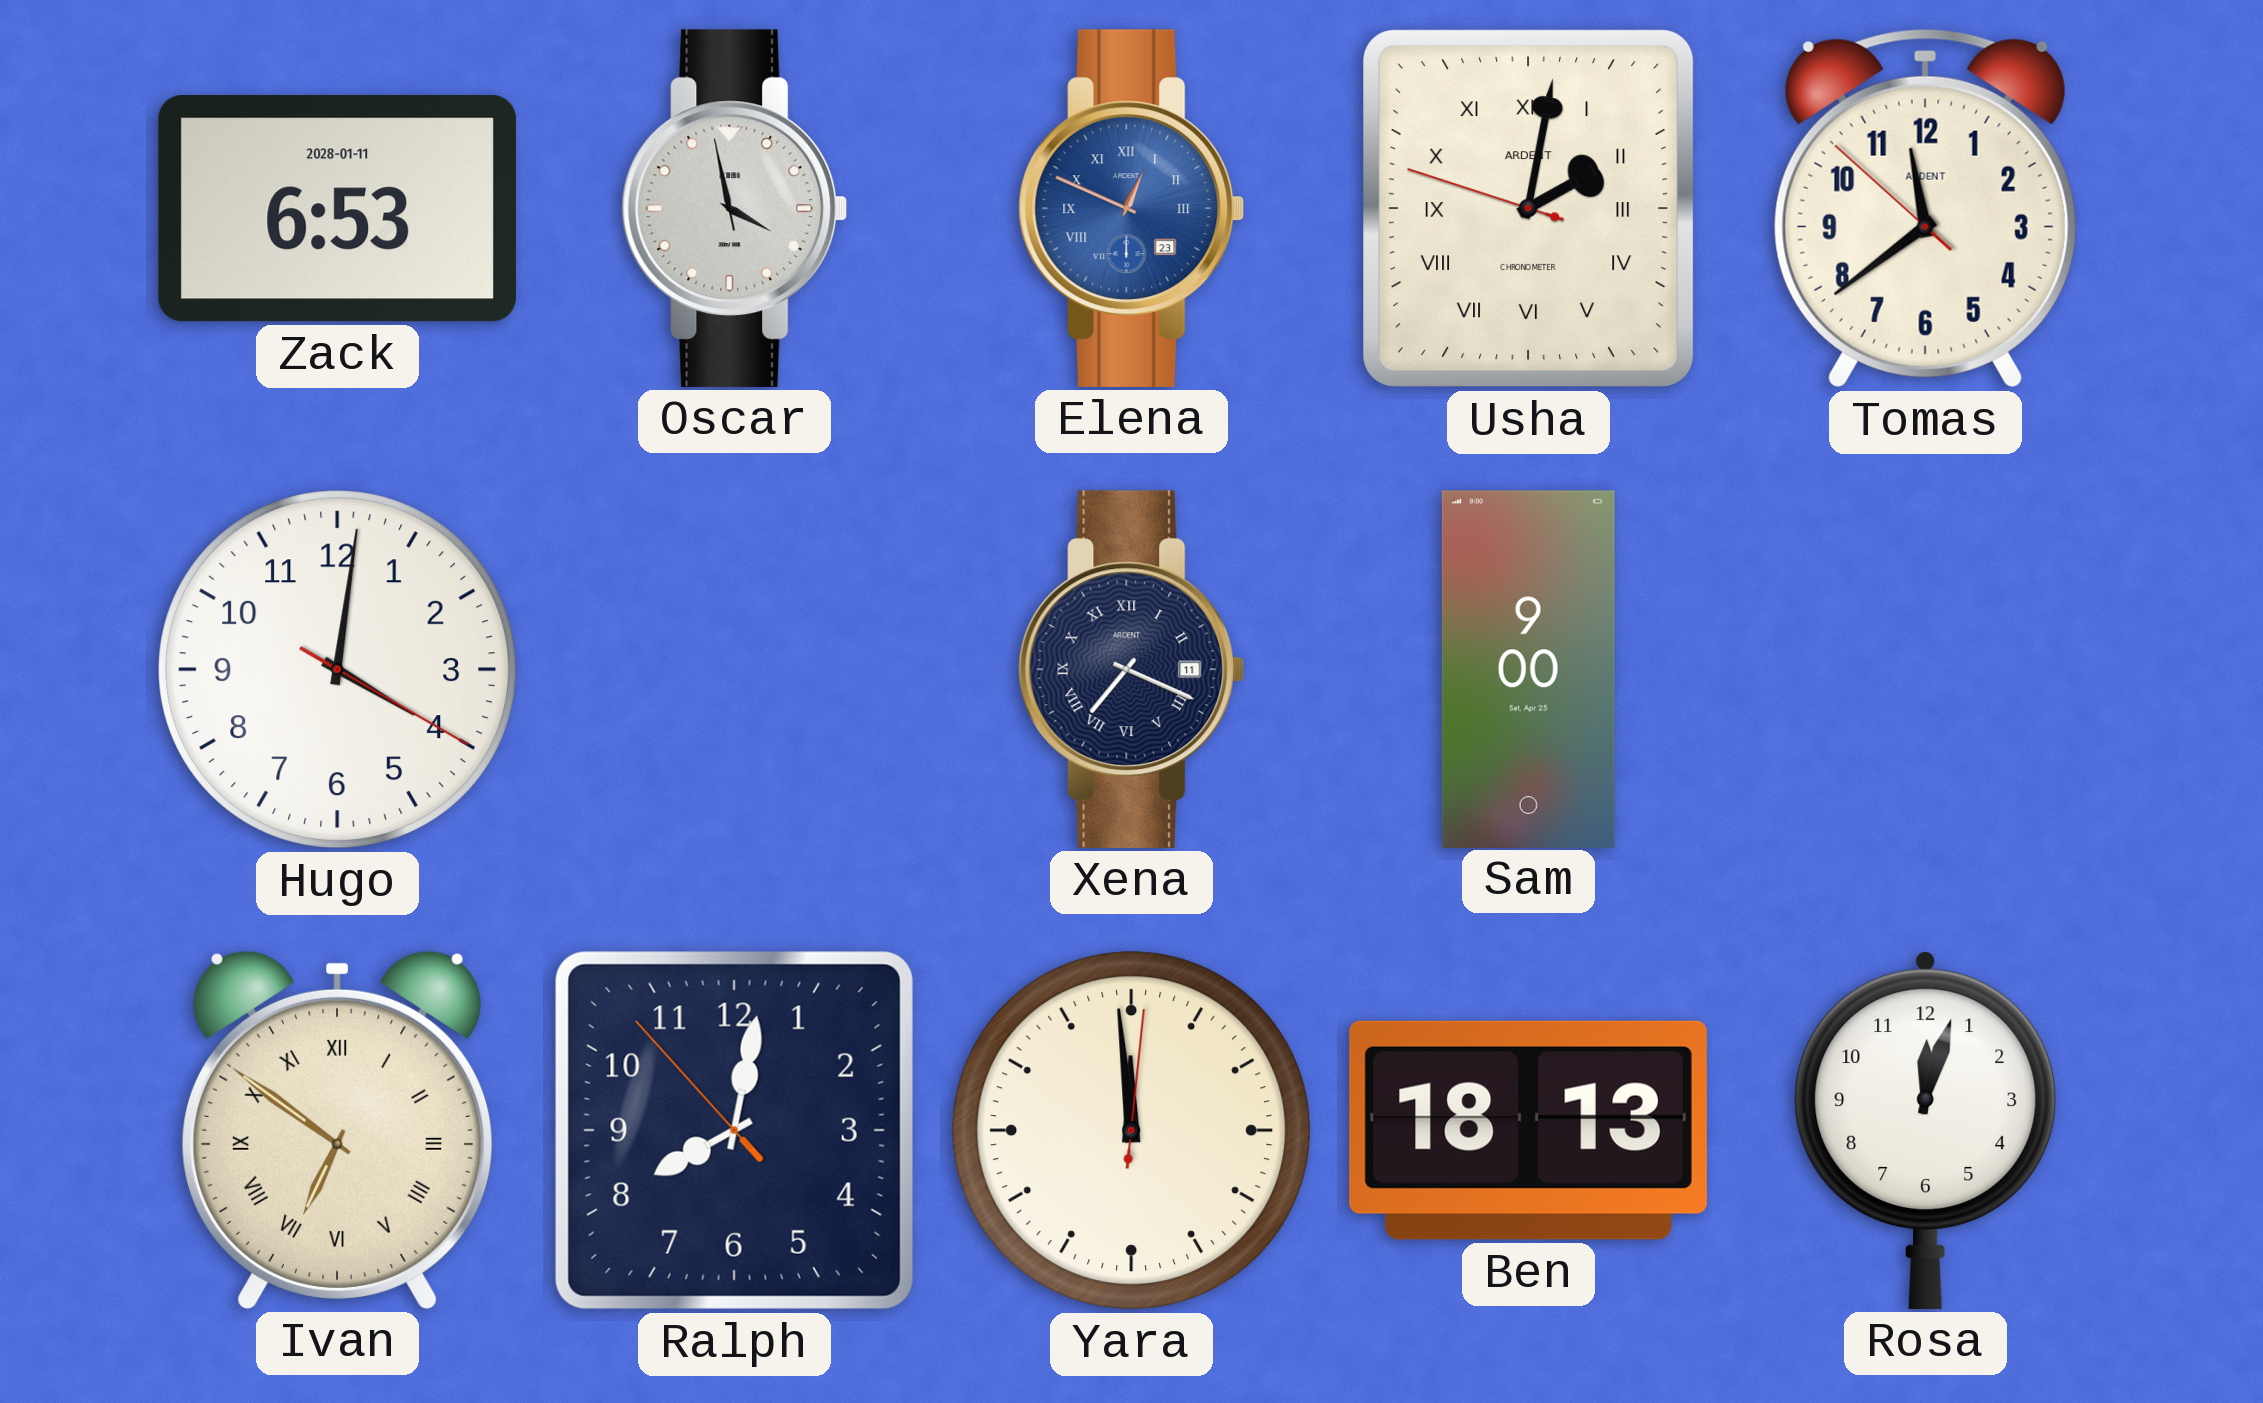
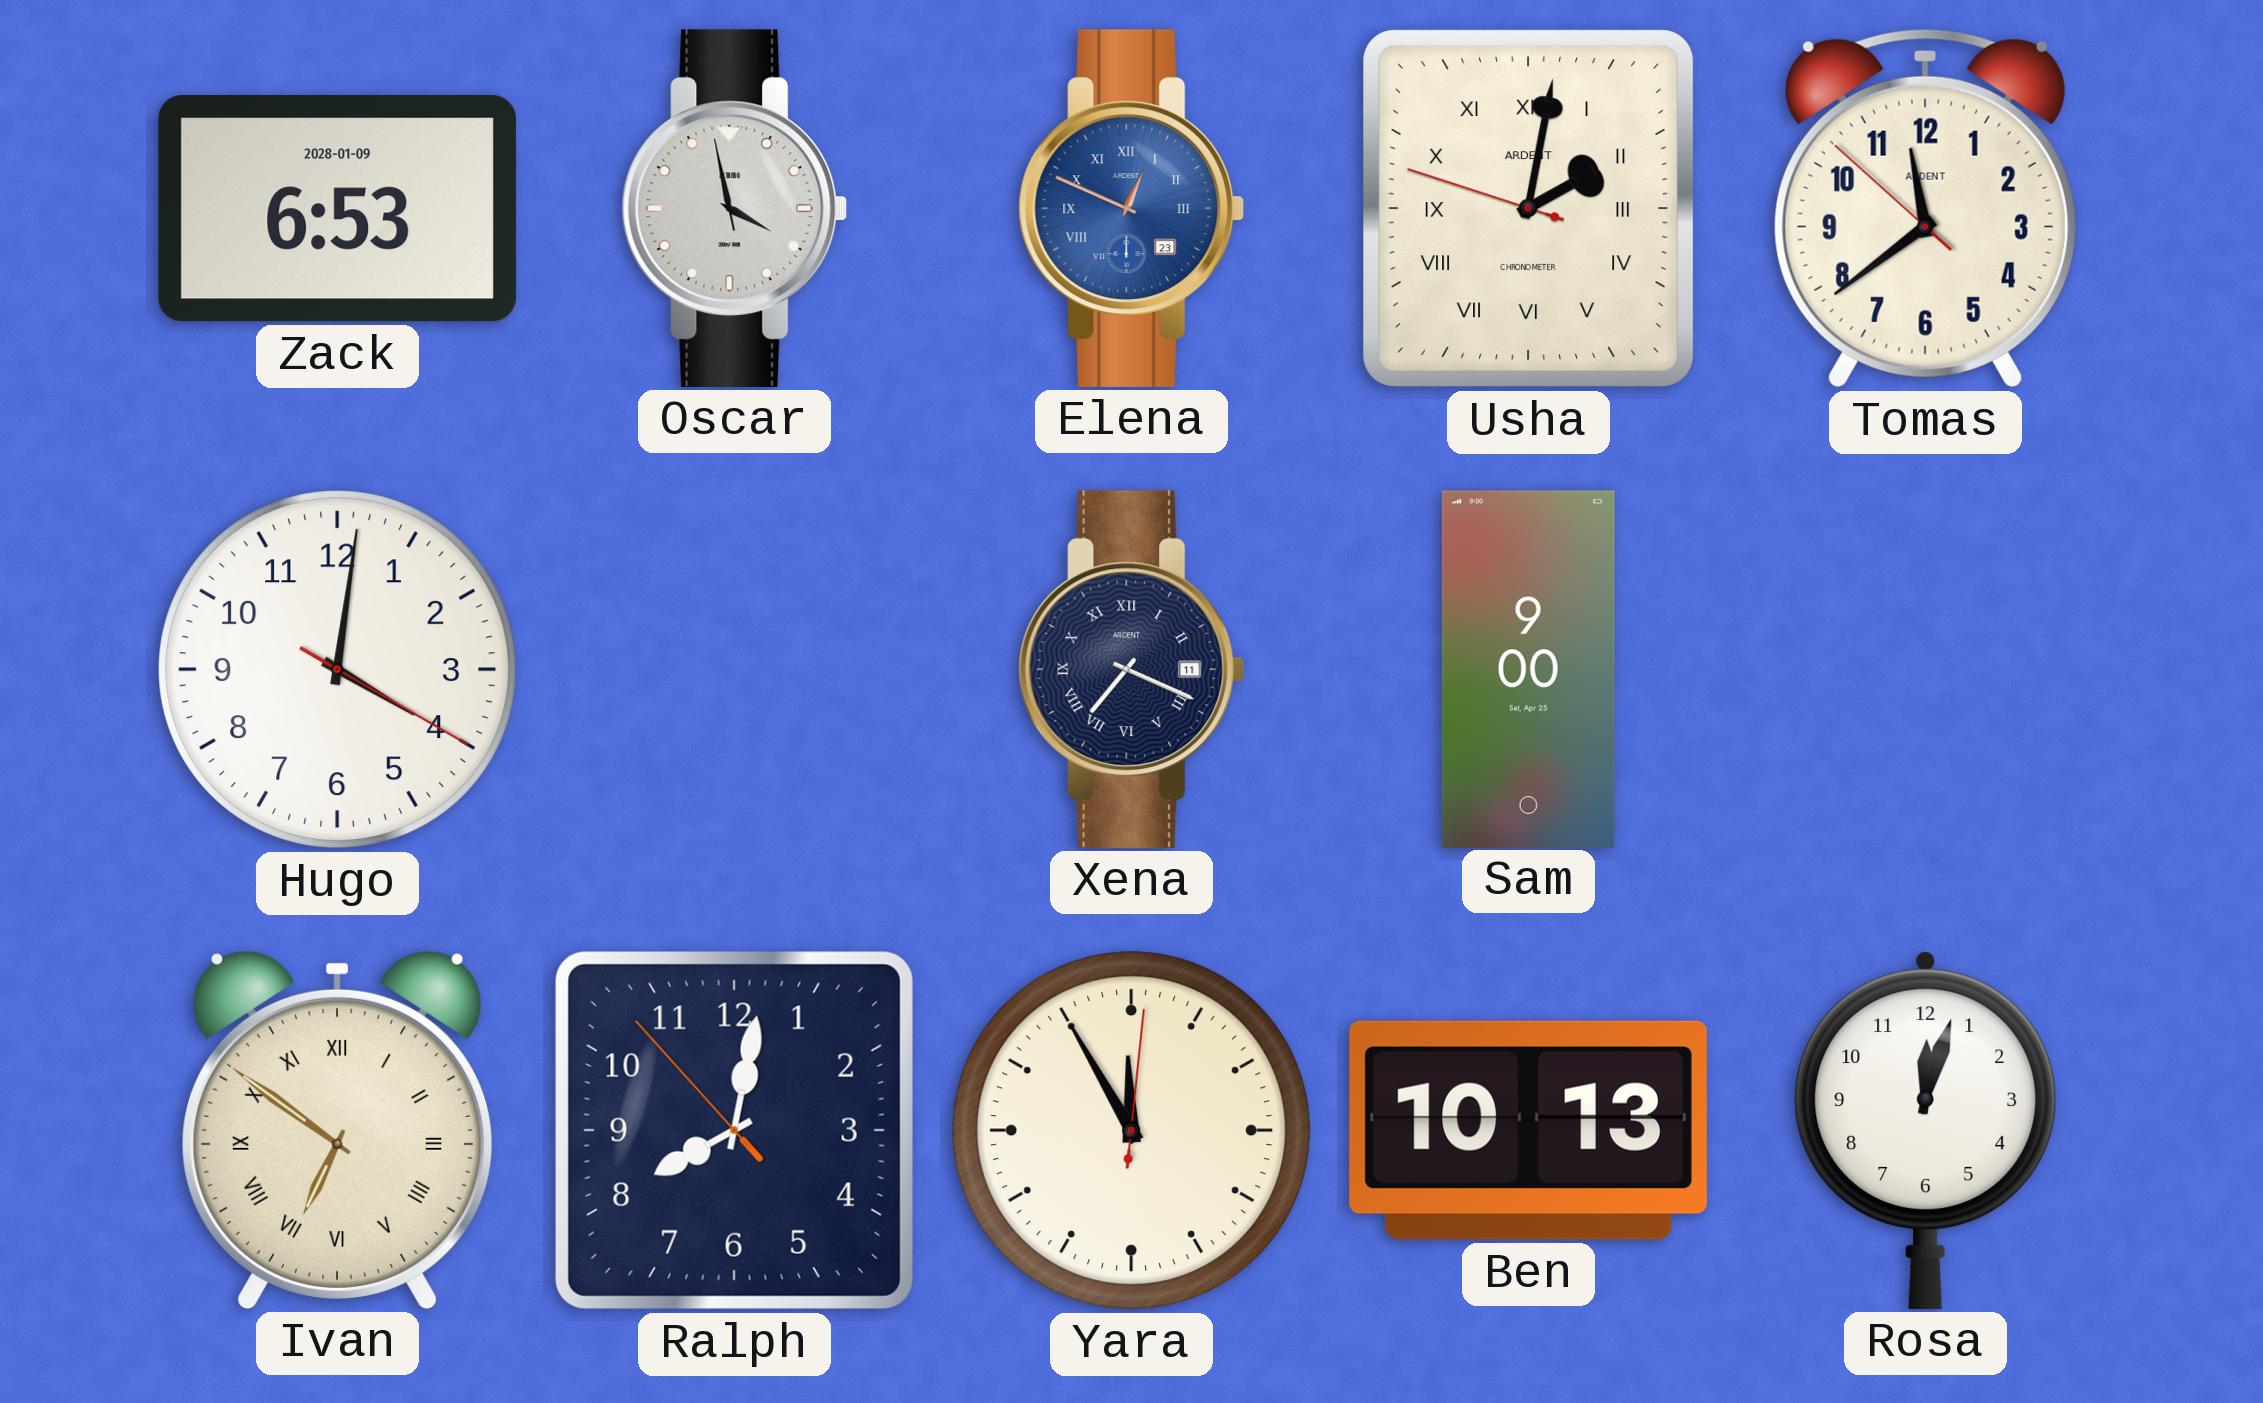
Zack date: 2028-01-11 -> 2028-01-09
Yara: 11:59 -> 11:55
Ben: 18:13 -> 10:13
